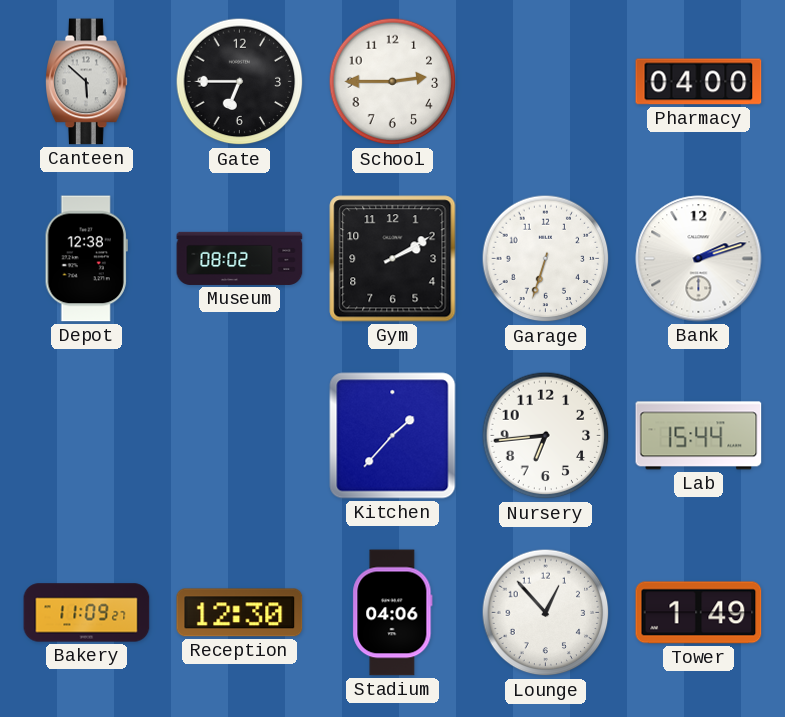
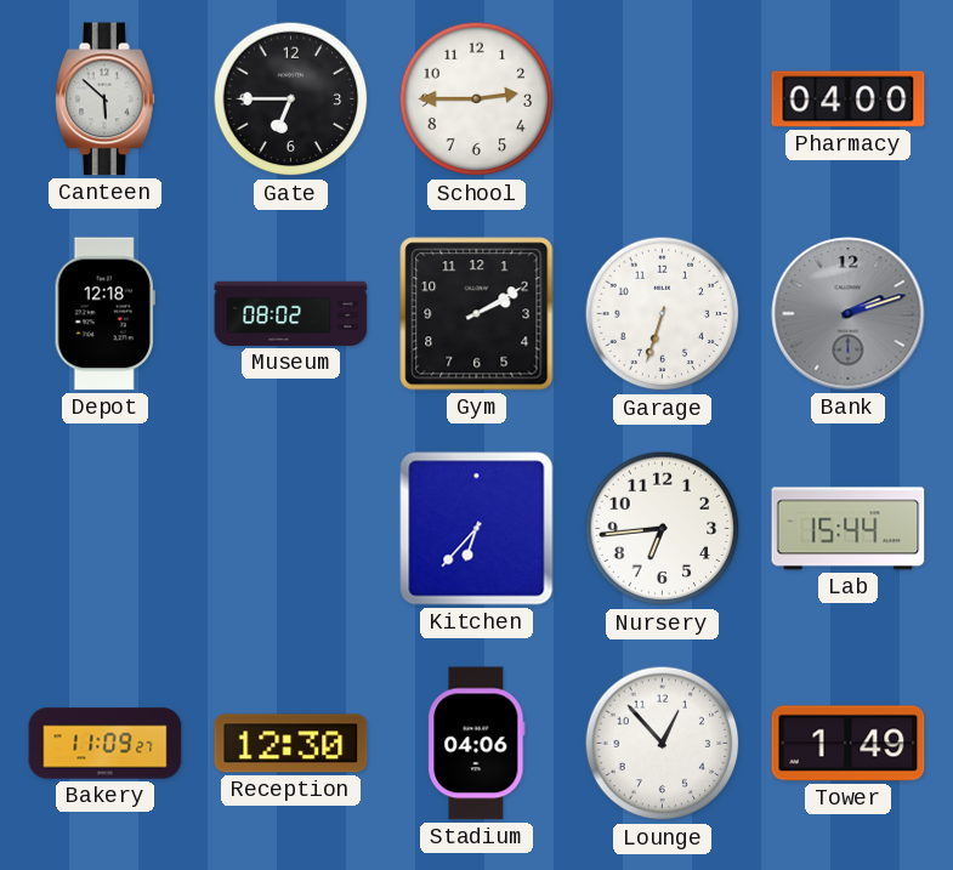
Depot: 12:38 -> 12:18
Bank dial: white -> grey
Kitchen: 1:37 -> 6:37
